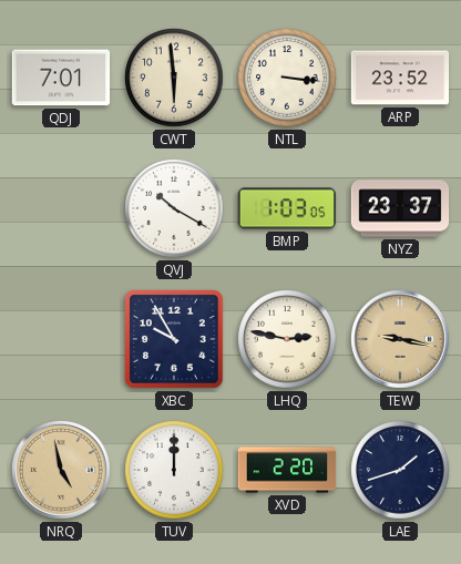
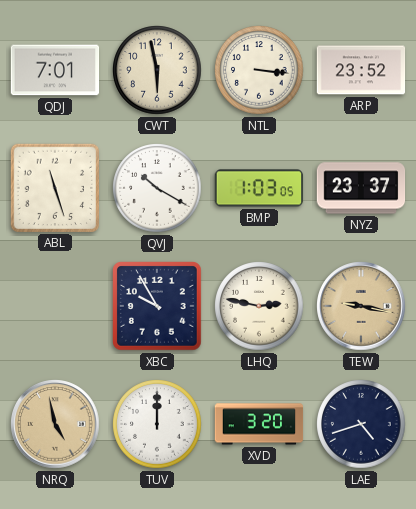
CWT: 5:59 -> 5:58
ABL: none -> 11:27
XVD: 2:20 -> 3:20
LAE: 1:42 -> 4:42
